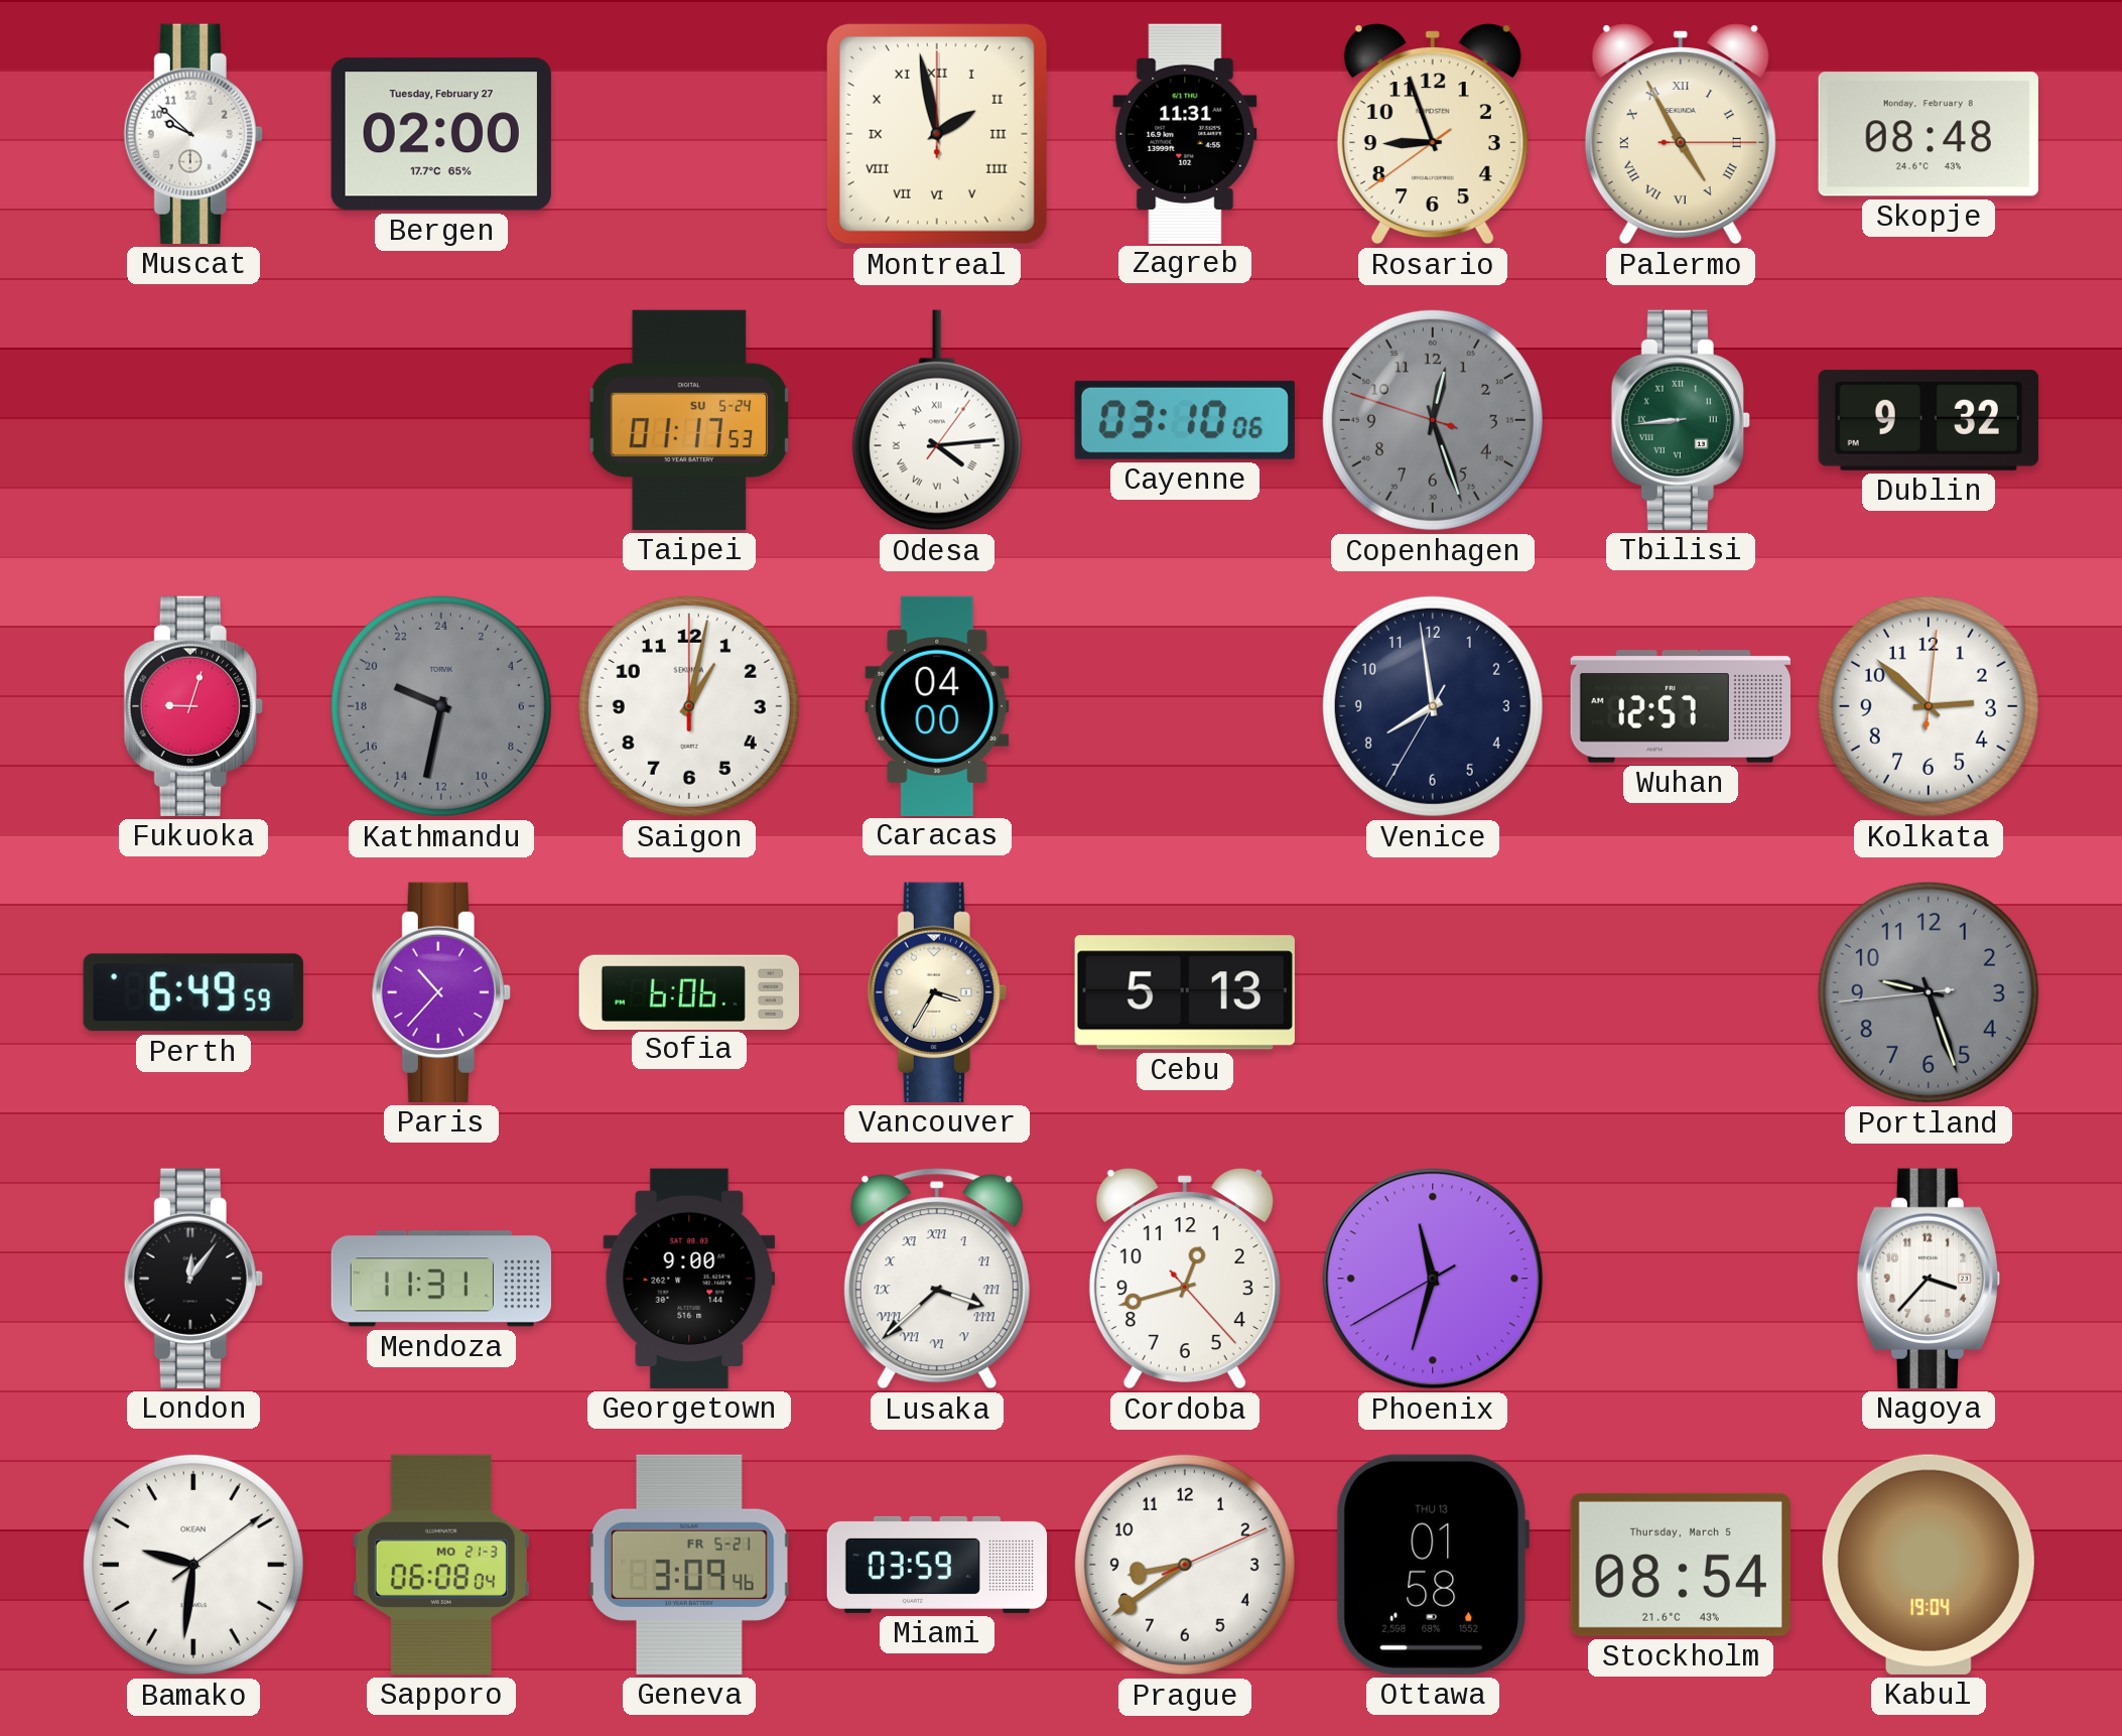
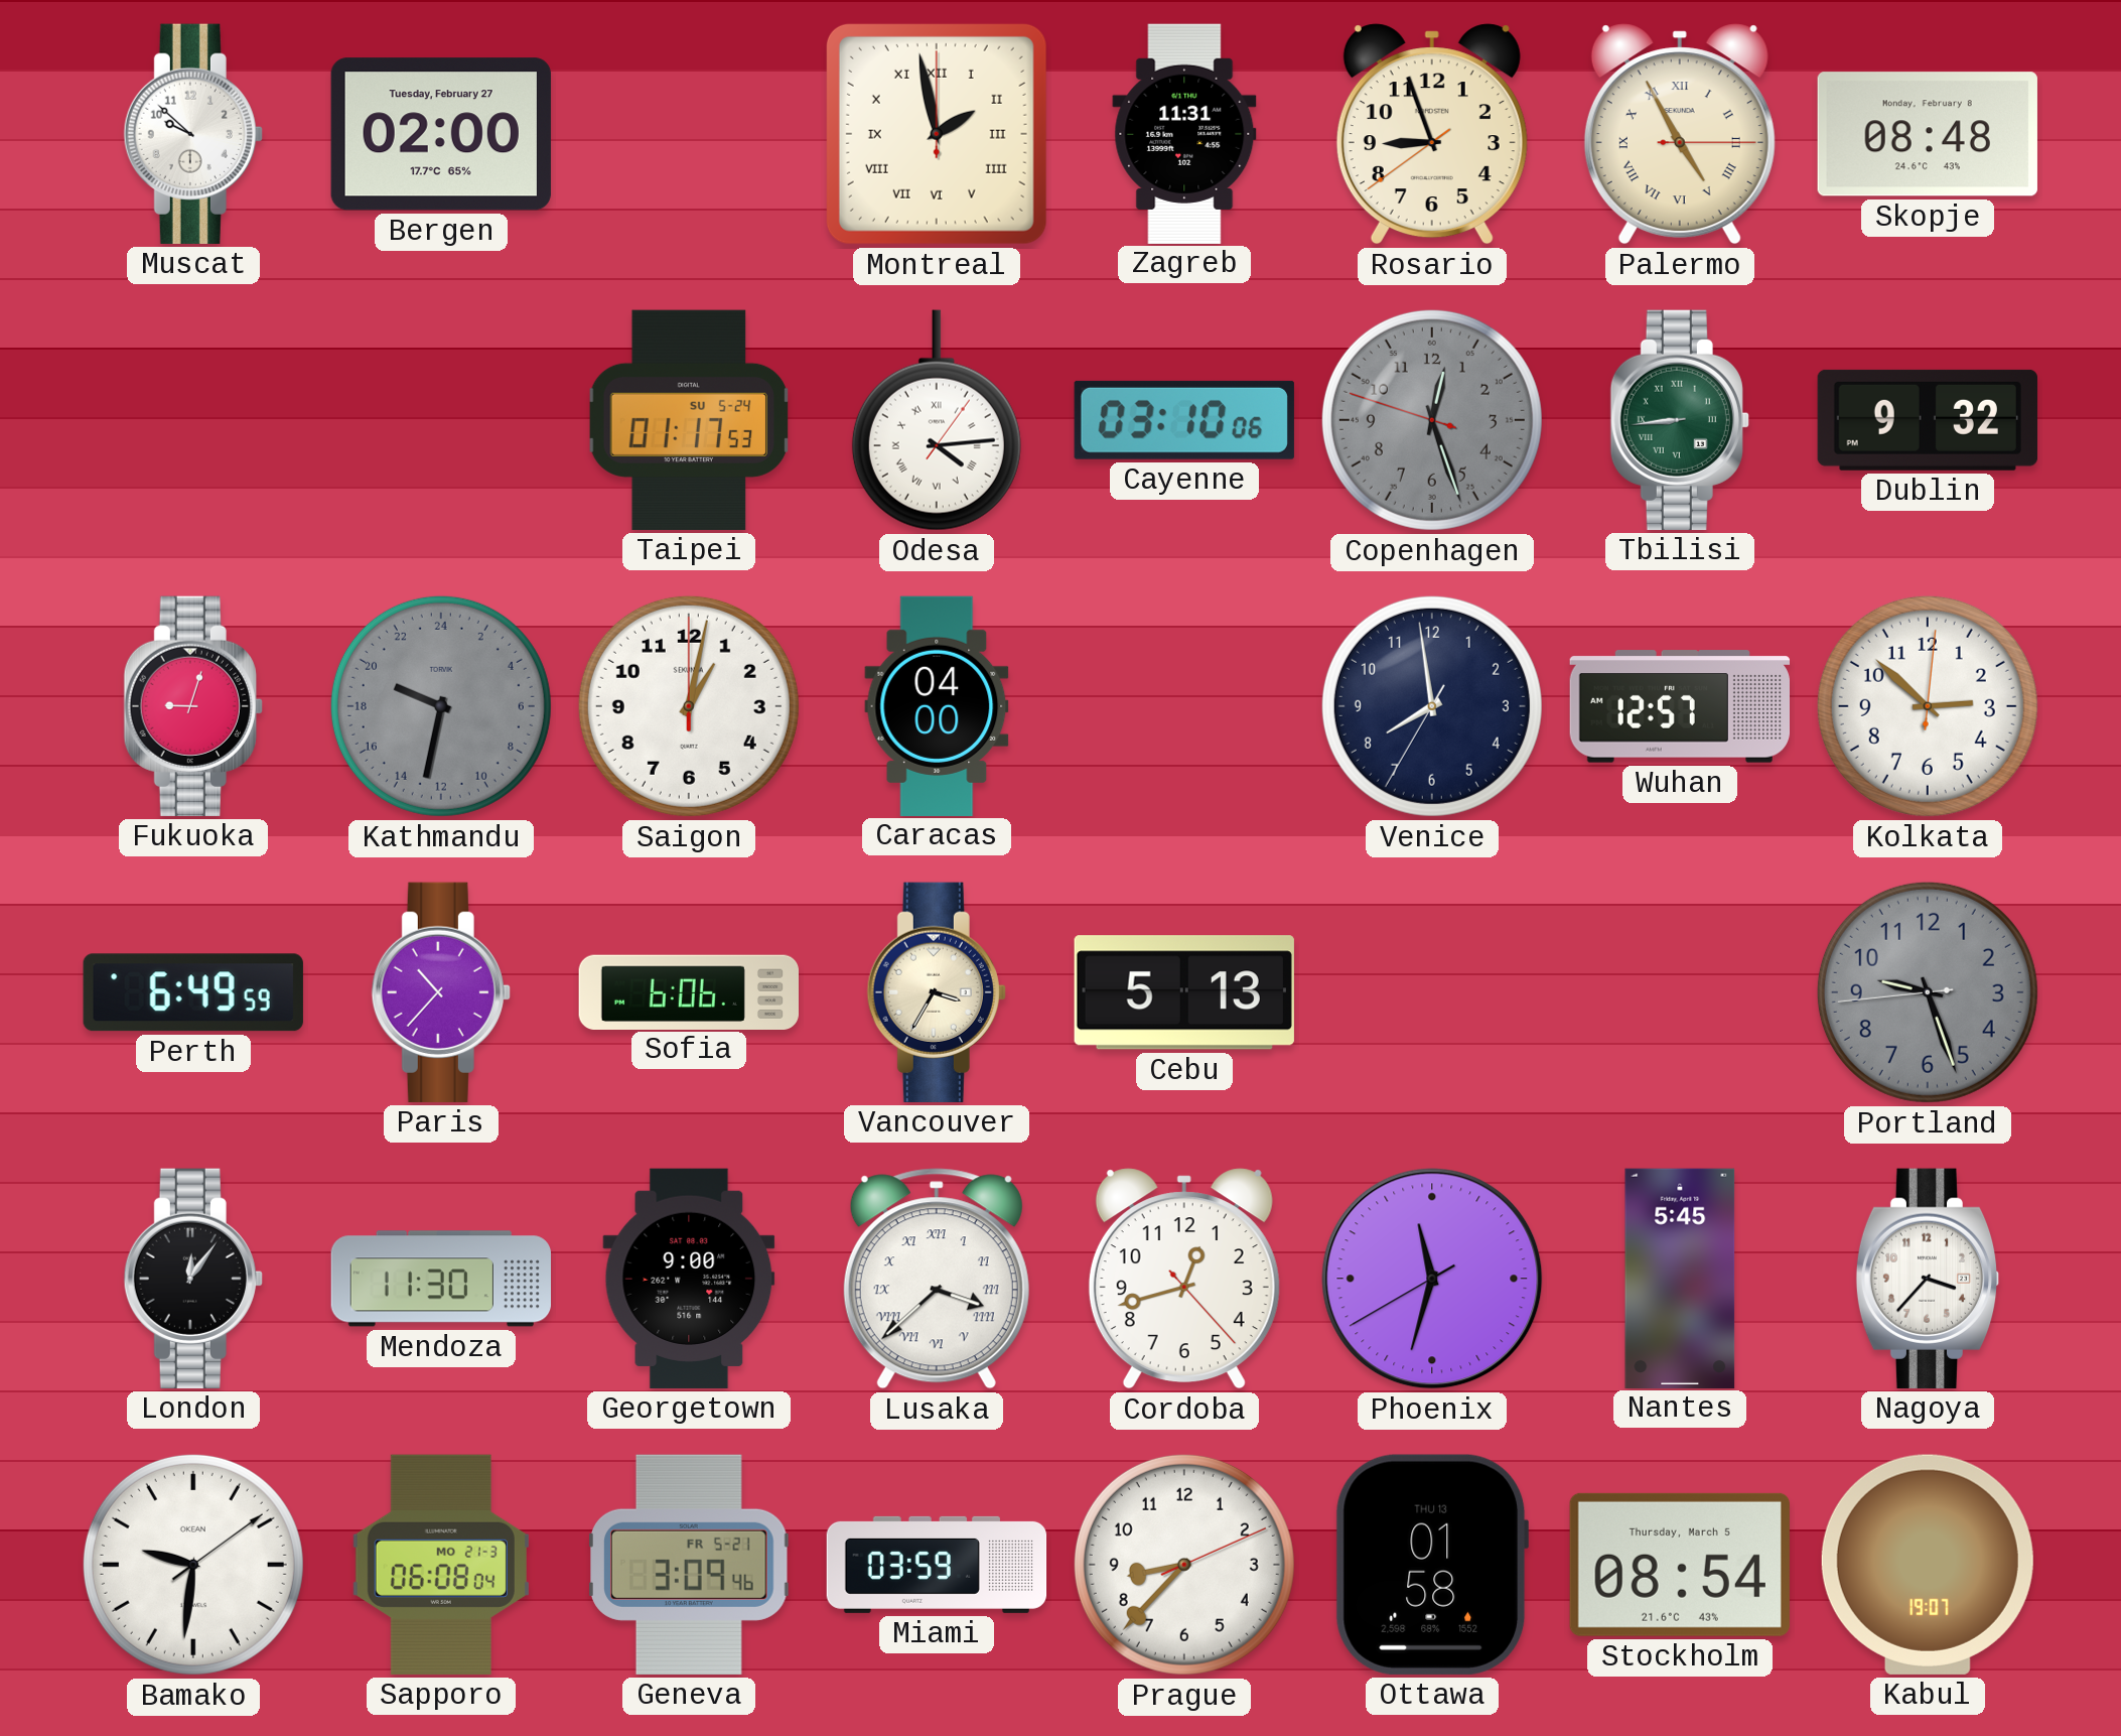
Mendoza: 11:31 -> 11:30
Nantes: none -> 5:45
Prague: 8:39 -> 8:37
Kabul: 19:04 -> 19:07
